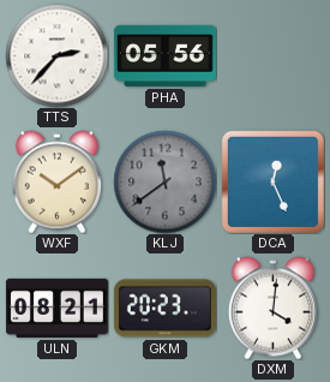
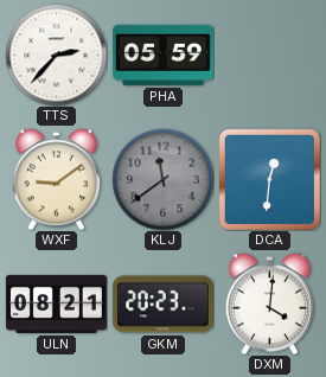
PHA: 05:56 -> 05:59
WXF: 10:09 -> 9:09
DCA: 12:26 -> 12:31
